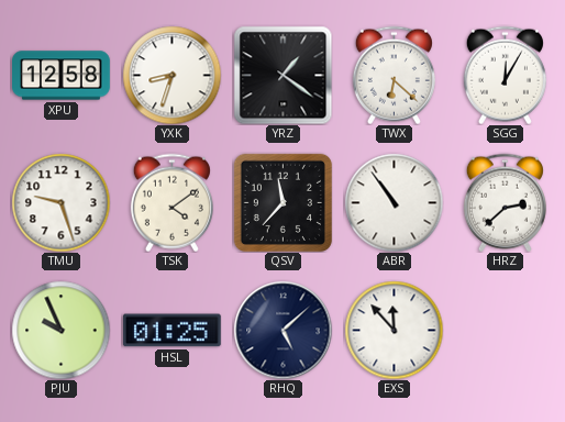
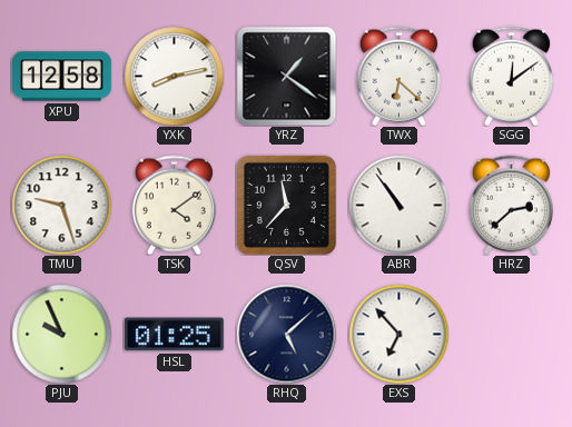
YXK: 8:33 -> 8:13
SGG: 12:05 -> 12:09
EXS: 11:53 -> 6:53
